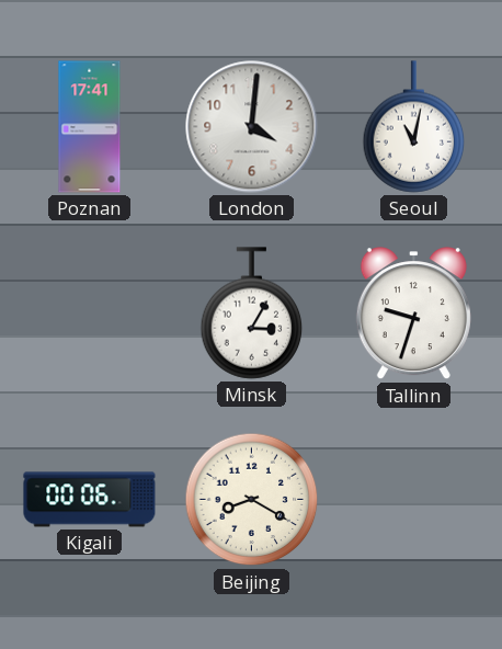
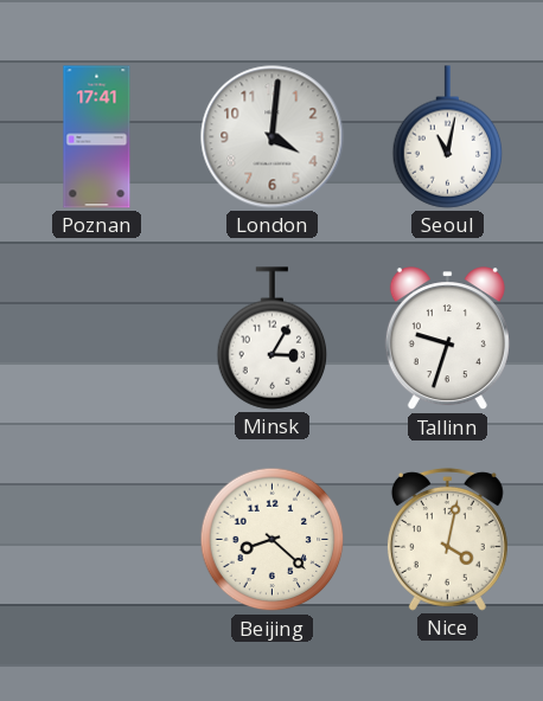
Kigali: 00:06 -> none
Beijing: 8:20 -> 8:22
Nice: none -> 4:02
